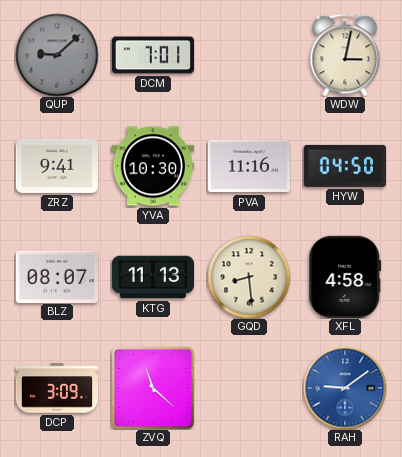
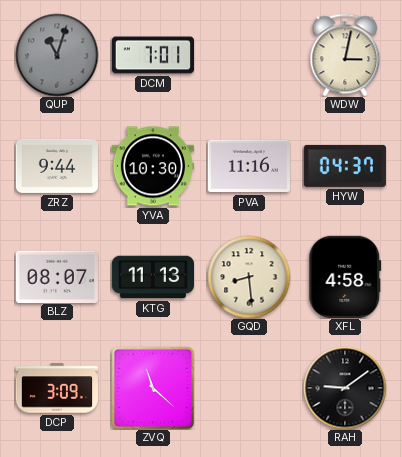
QUP: 9:08 -> 11:03
ZRZ: 9:41 -> 9:44
HYW: 04:50 -> 04:37
RAH dial: blue -> black
